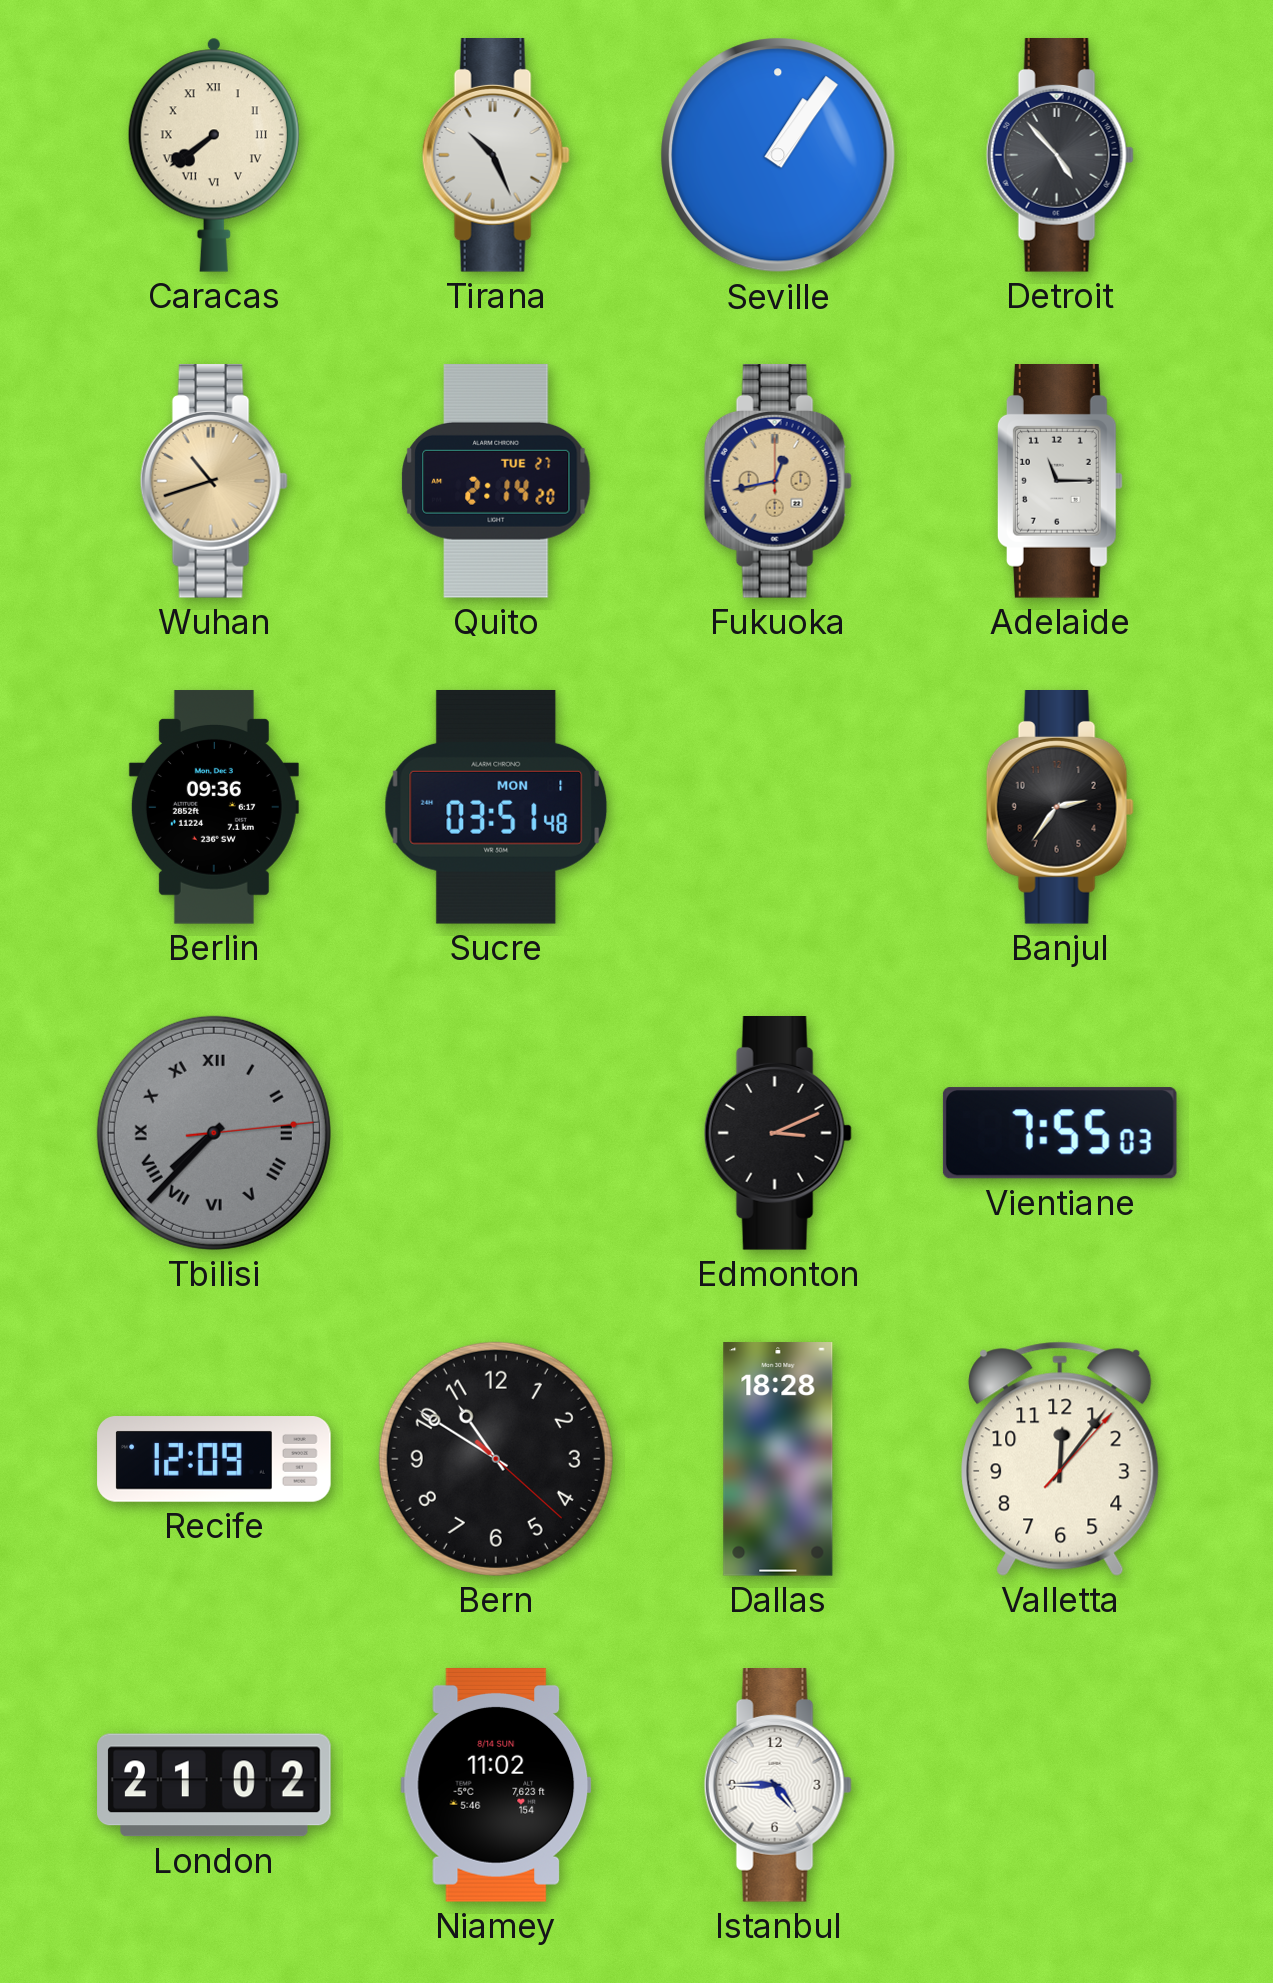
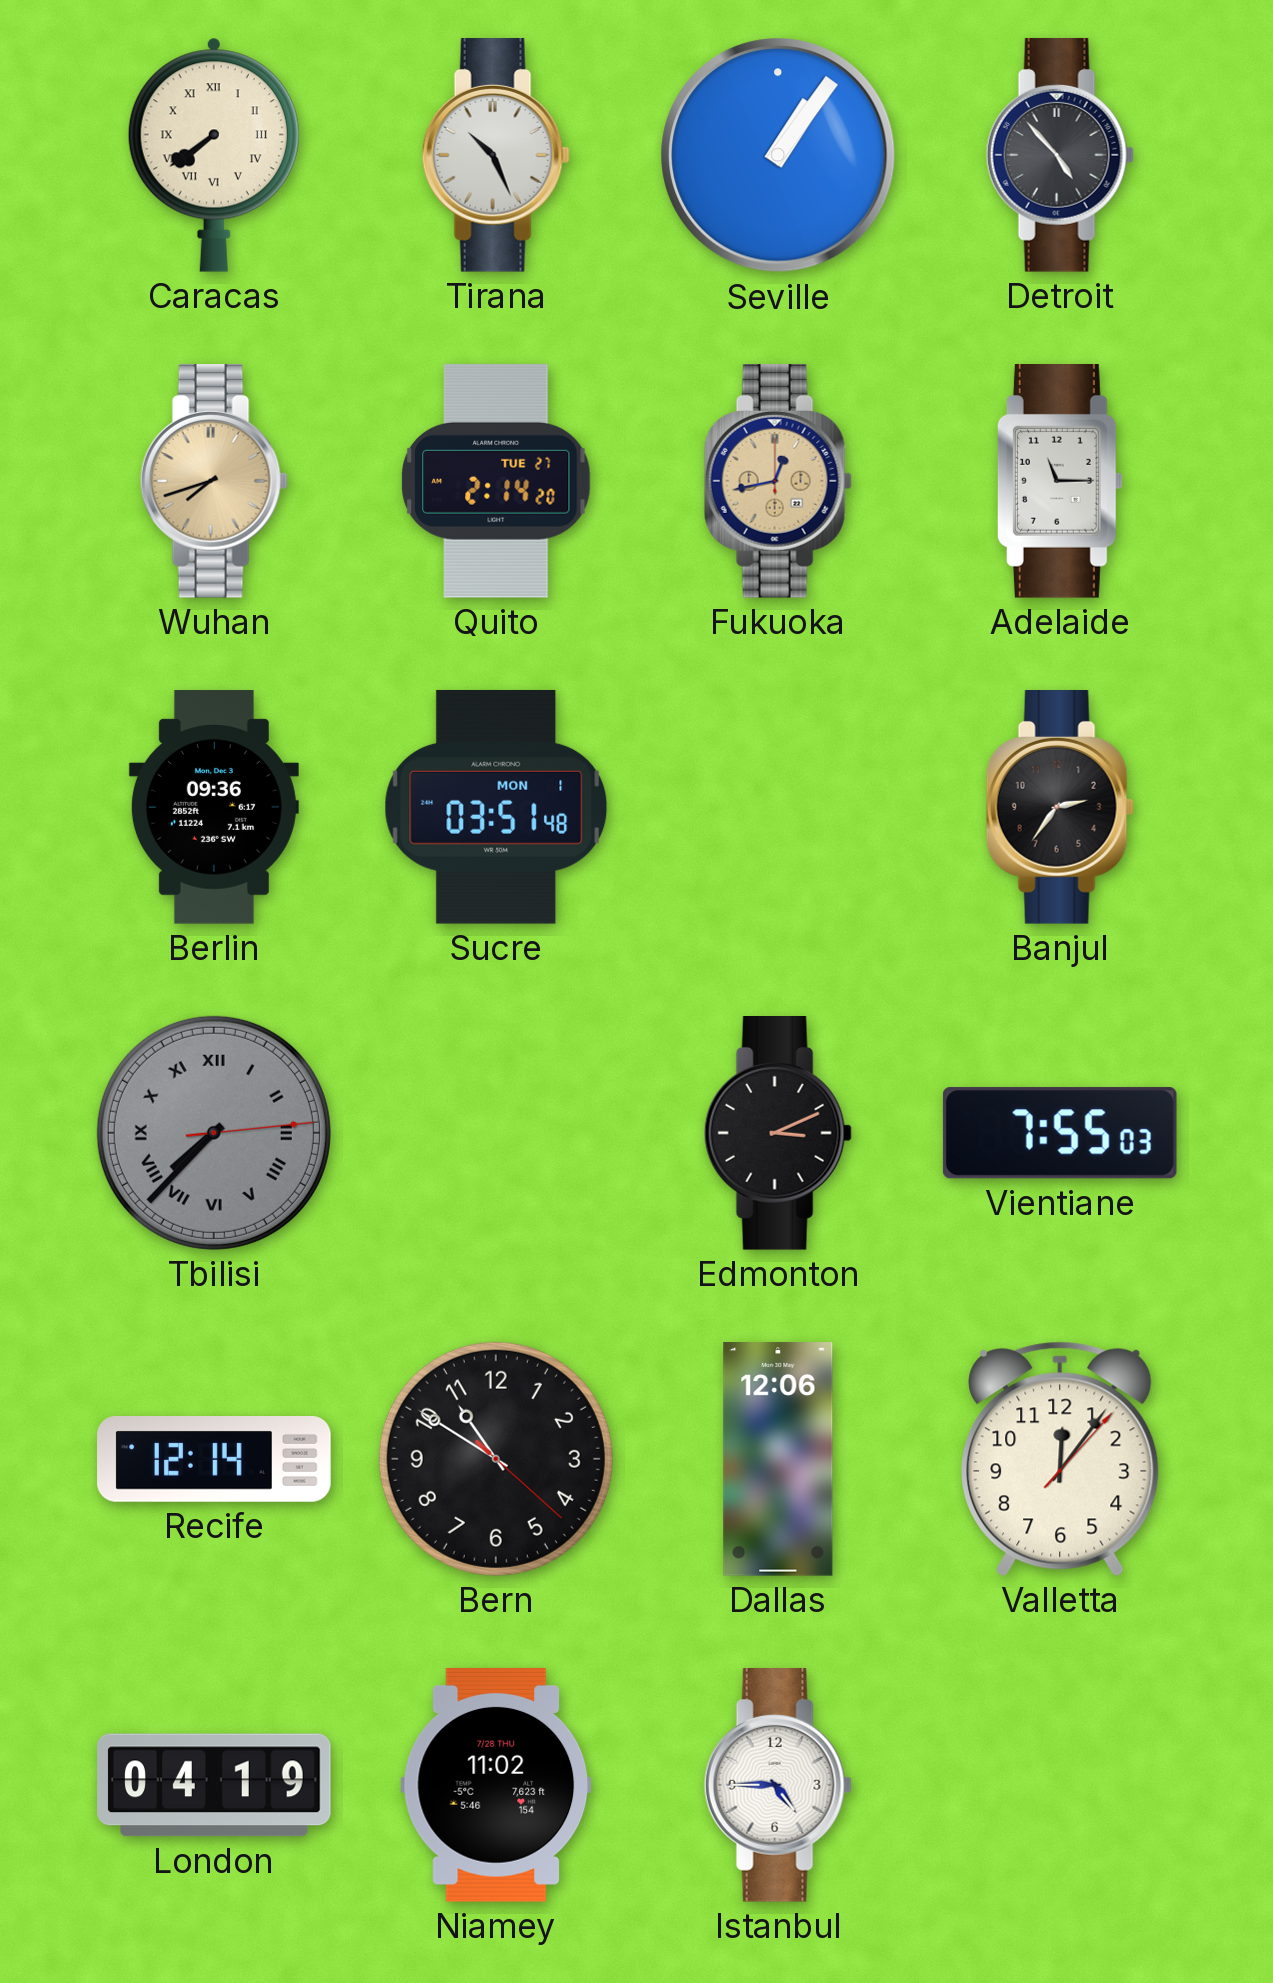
Wuhan: 10:42 -> 7:42
Recife: 12:09 -> 12:14
Dallas: 18:28 -> 12:06
London: 21:02 -> 04:19
Niamey date: 8/14 SUN -> 7/28 THU
